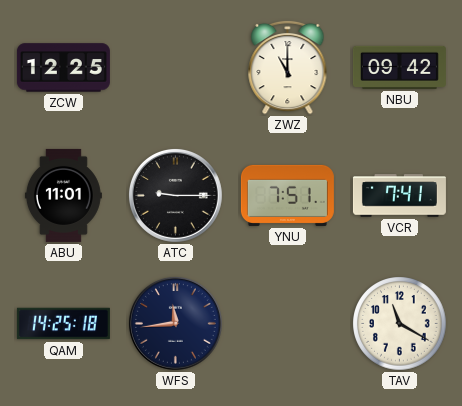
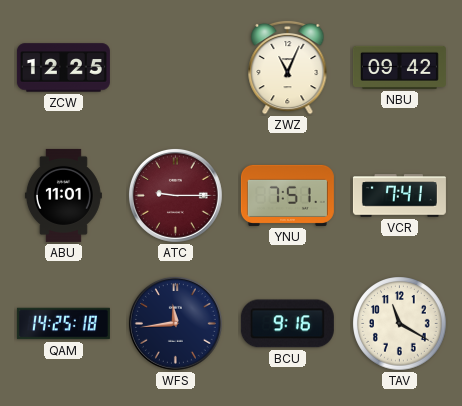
ZWZ: 11:00 -> 11:04
ATC dial: black -> burgundy
BCU: none -> 9:16
